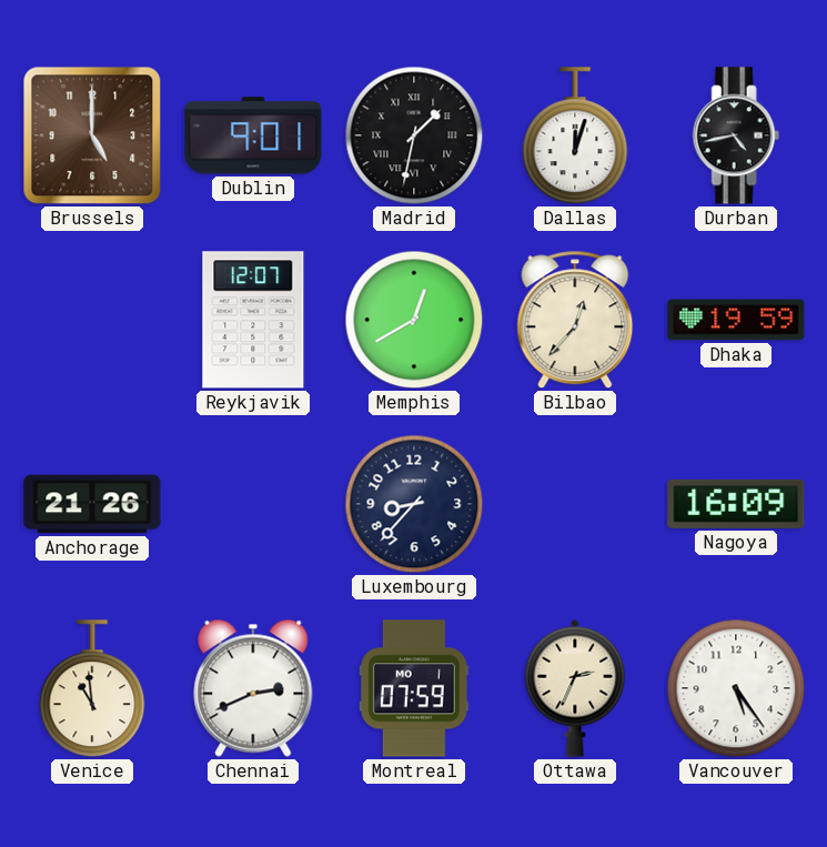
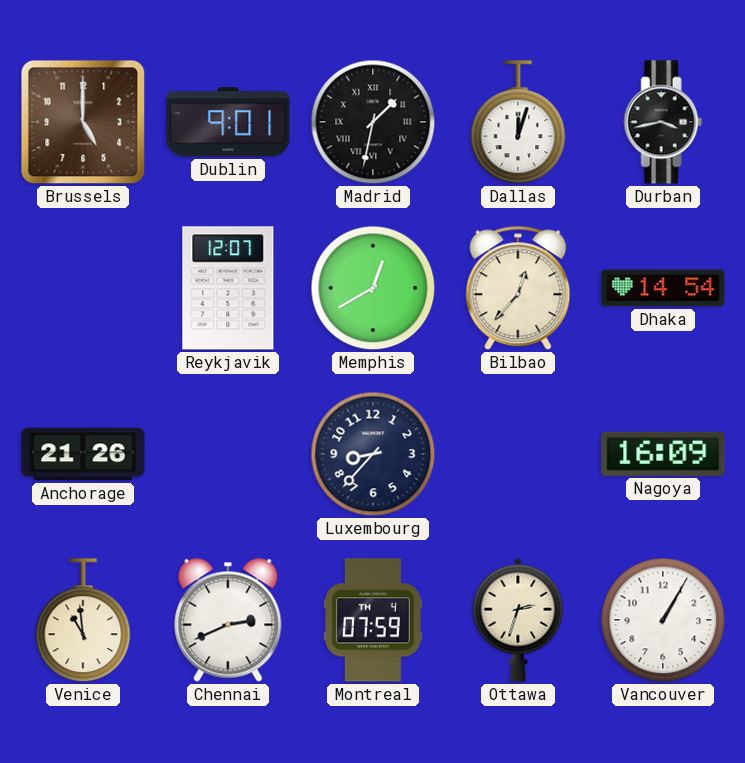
Durban: 4:43 -> 3:43
Dhaka: 19:59 -> 14:54
Montreal date: MO 1 -> TH 4
Ottawa: 2:34 -> 2:33
Vancouver: 5:24 -> 1:05
